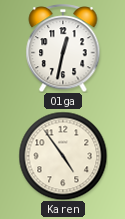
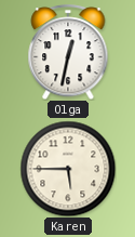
Karen: 4:54 -> 5:45
